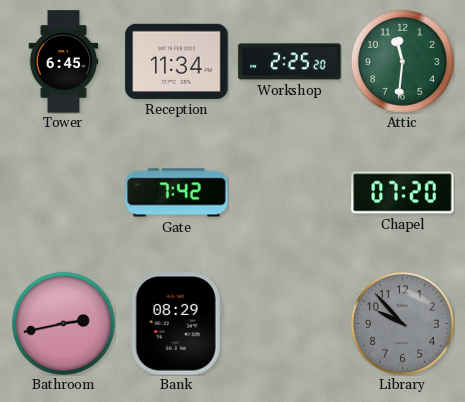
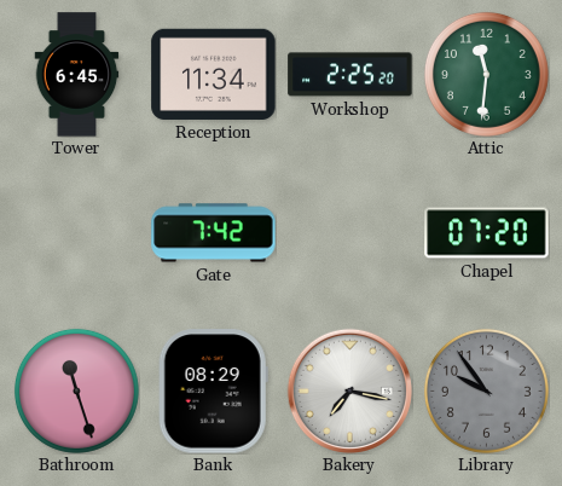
Bathroom: 2:43 -> 11:27
Bakery: none -> 7:17
Library: 9:53 -> 9:54
